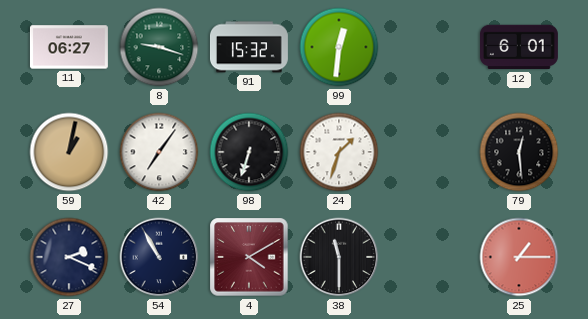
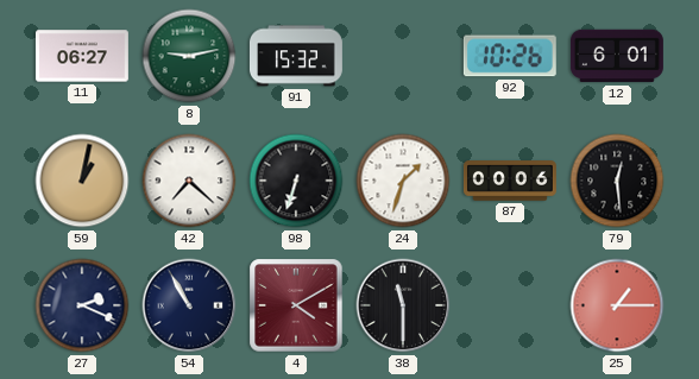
8: 9:18 -> 9:13
99: 12:31 -> none
92: none -> 10:26
42: 7:06 -> 7:22
87: none -> 00:06
